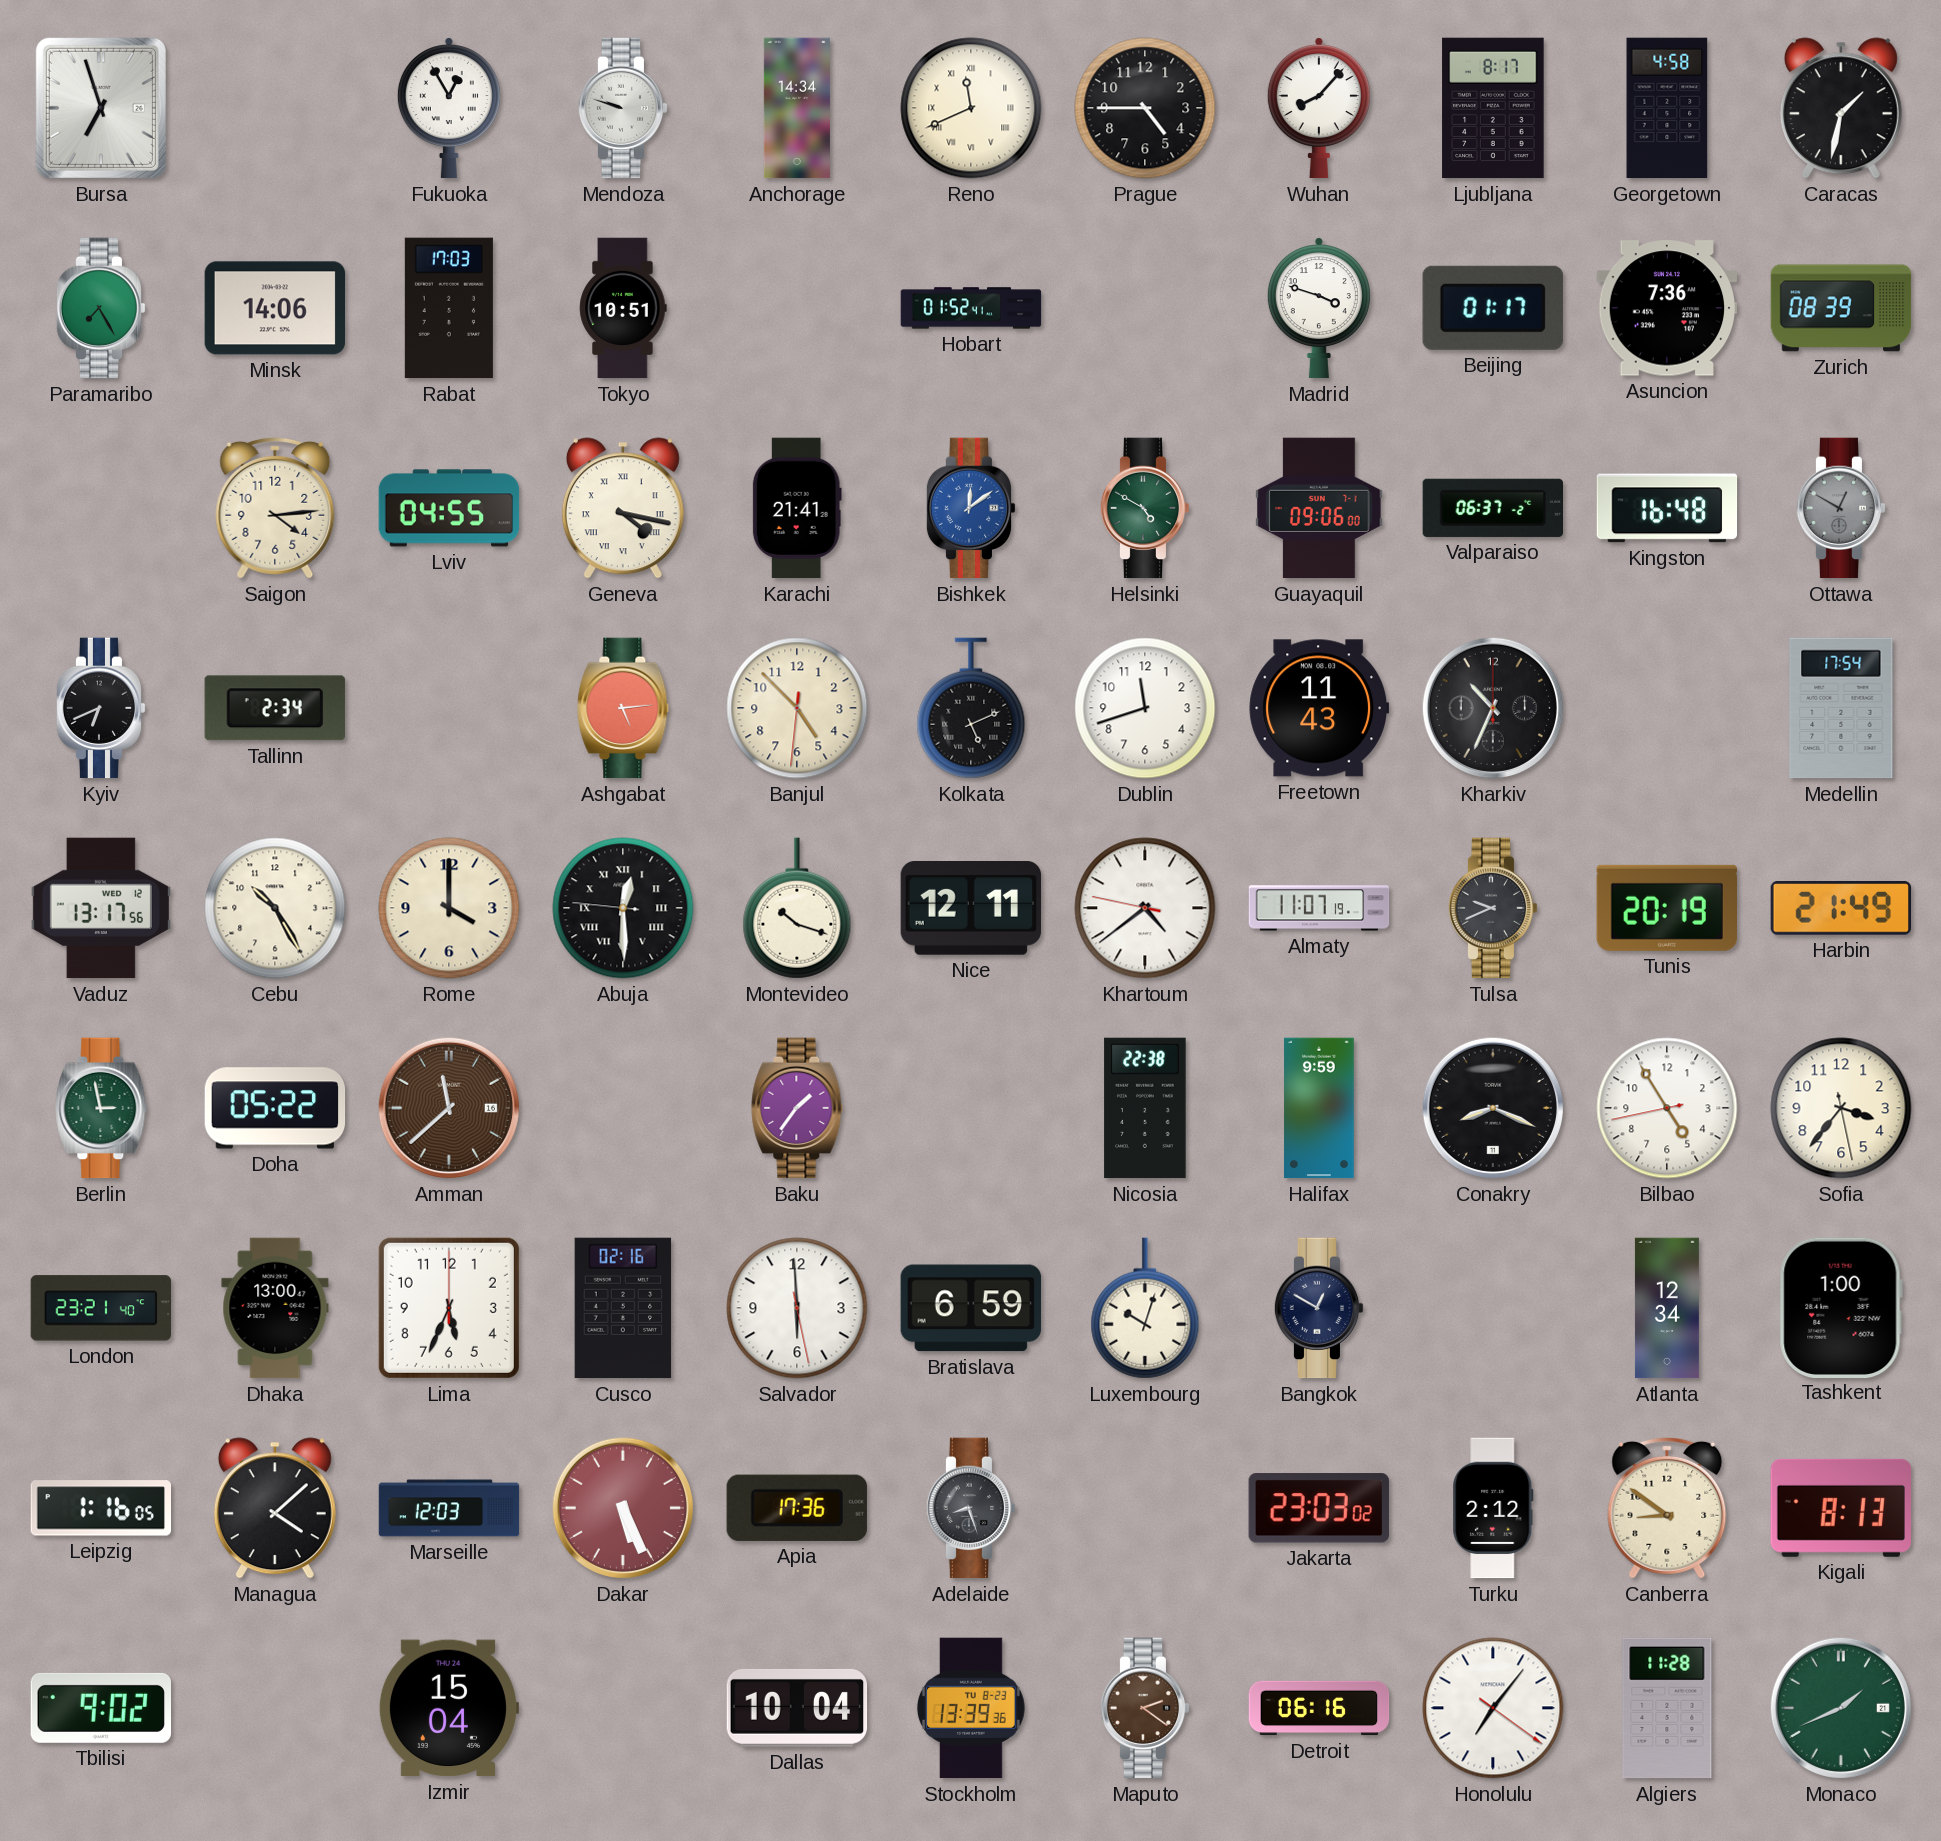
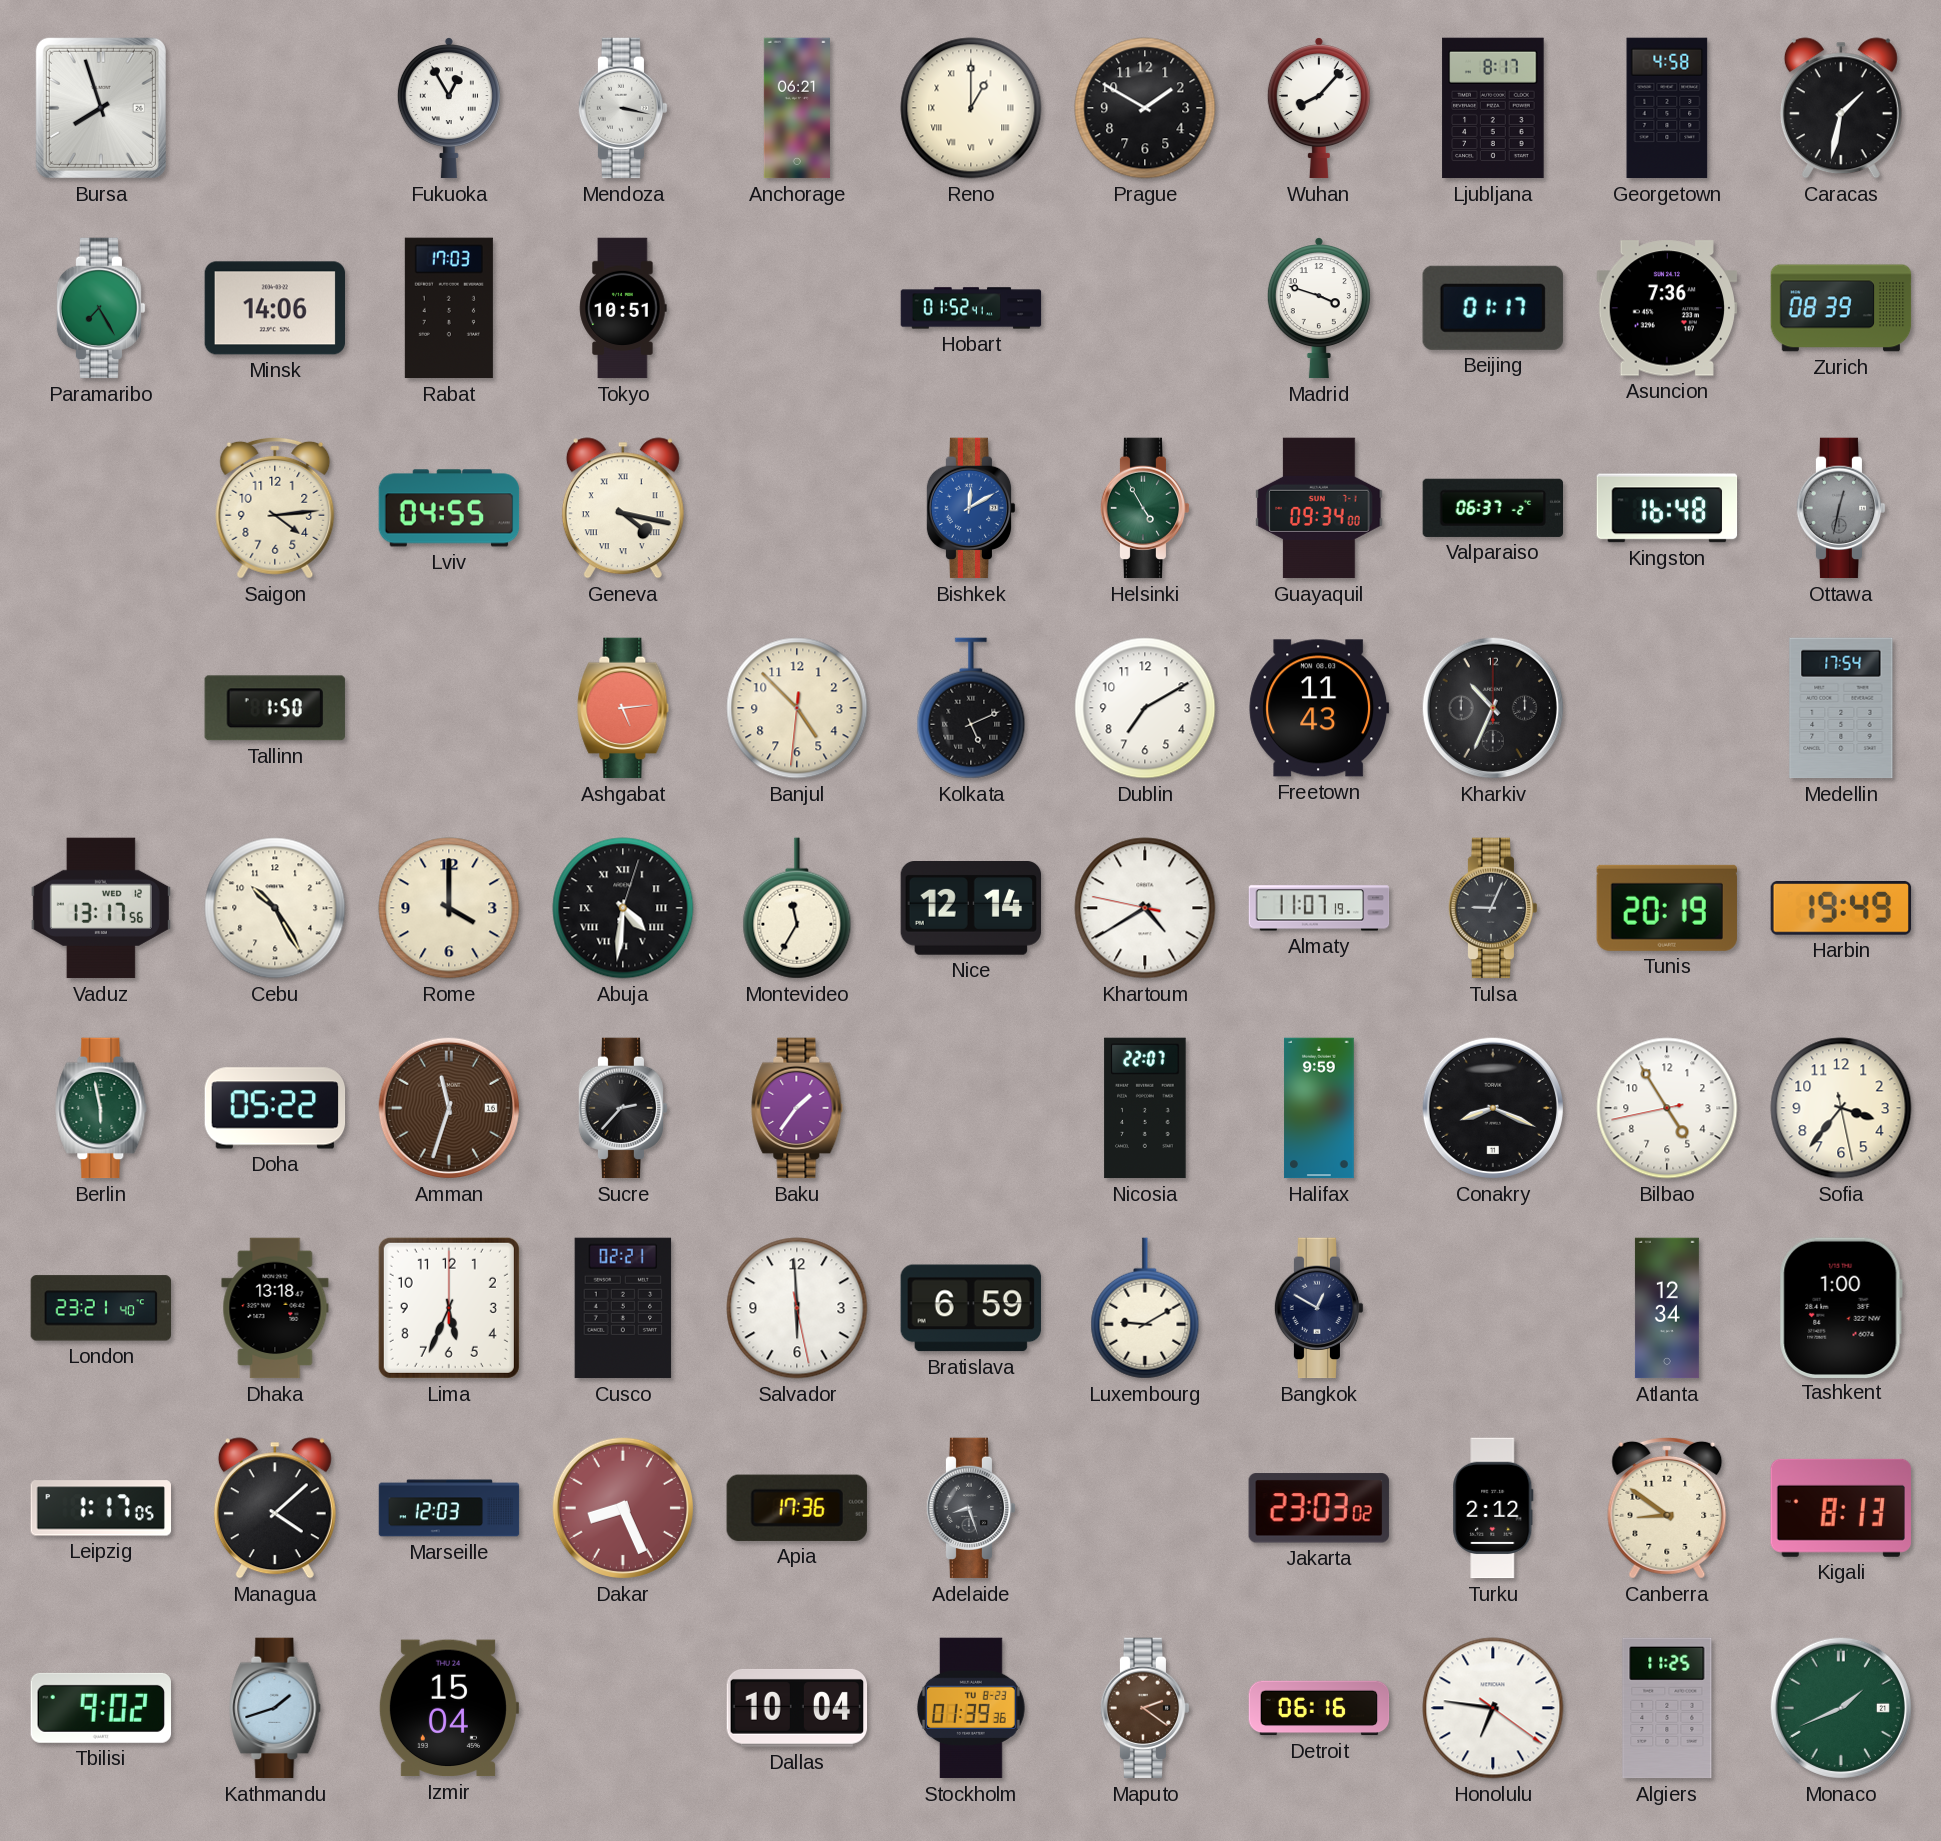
Bursa: 6:57 -> 7:57
Mendoza: 9:48 -> 3:17
Anchorage: 14:34 -> 06:21
Reno: 11:41 -> 1:00
Prague: 4:45 -> 1:50
Karachi: 21:41 -> none
Bishkek: 12:09 -> 12:10
Helsinki: 4:50 -> 4:55
Guayaquil: 09:06 -> 09:34
Ottawa: 12:50 -> 12:32
Kyiv: 6:41 -> none
Tallinn: 2:34 -> 1:50
Dublin: 11:42 -> 7:10
Abuja: 12:29 -> 4:31
Montevideo: 10:18 -> 11:35
Nice: 12:11 -> 12:14
Khartoum: 4:38 -> 4:39
Tulsa: 9:41 -> 9:04
Harbin: 21:49 -> 19:49
Berlin: 2:58 -> 5:58
Amman: 11:38 -> 11:33
Sucre: none -> 2:37
Nicosia: 22:38 -> 22:07
Dhaka: 13:00 -> 13:18
Cusco: 02:16 -> 02:21
Luxembourg: 10:03 -> 9:10
Leipzig: 1:16 -> 1:17
Dakar: 5:26 -> 8:26
Kathmandu: none -> 1:42
Stockholm: 13:39 -> 01:39
Honolulu: 7:06 -> 6:46
Algiers: 11:28 -> 11:25
